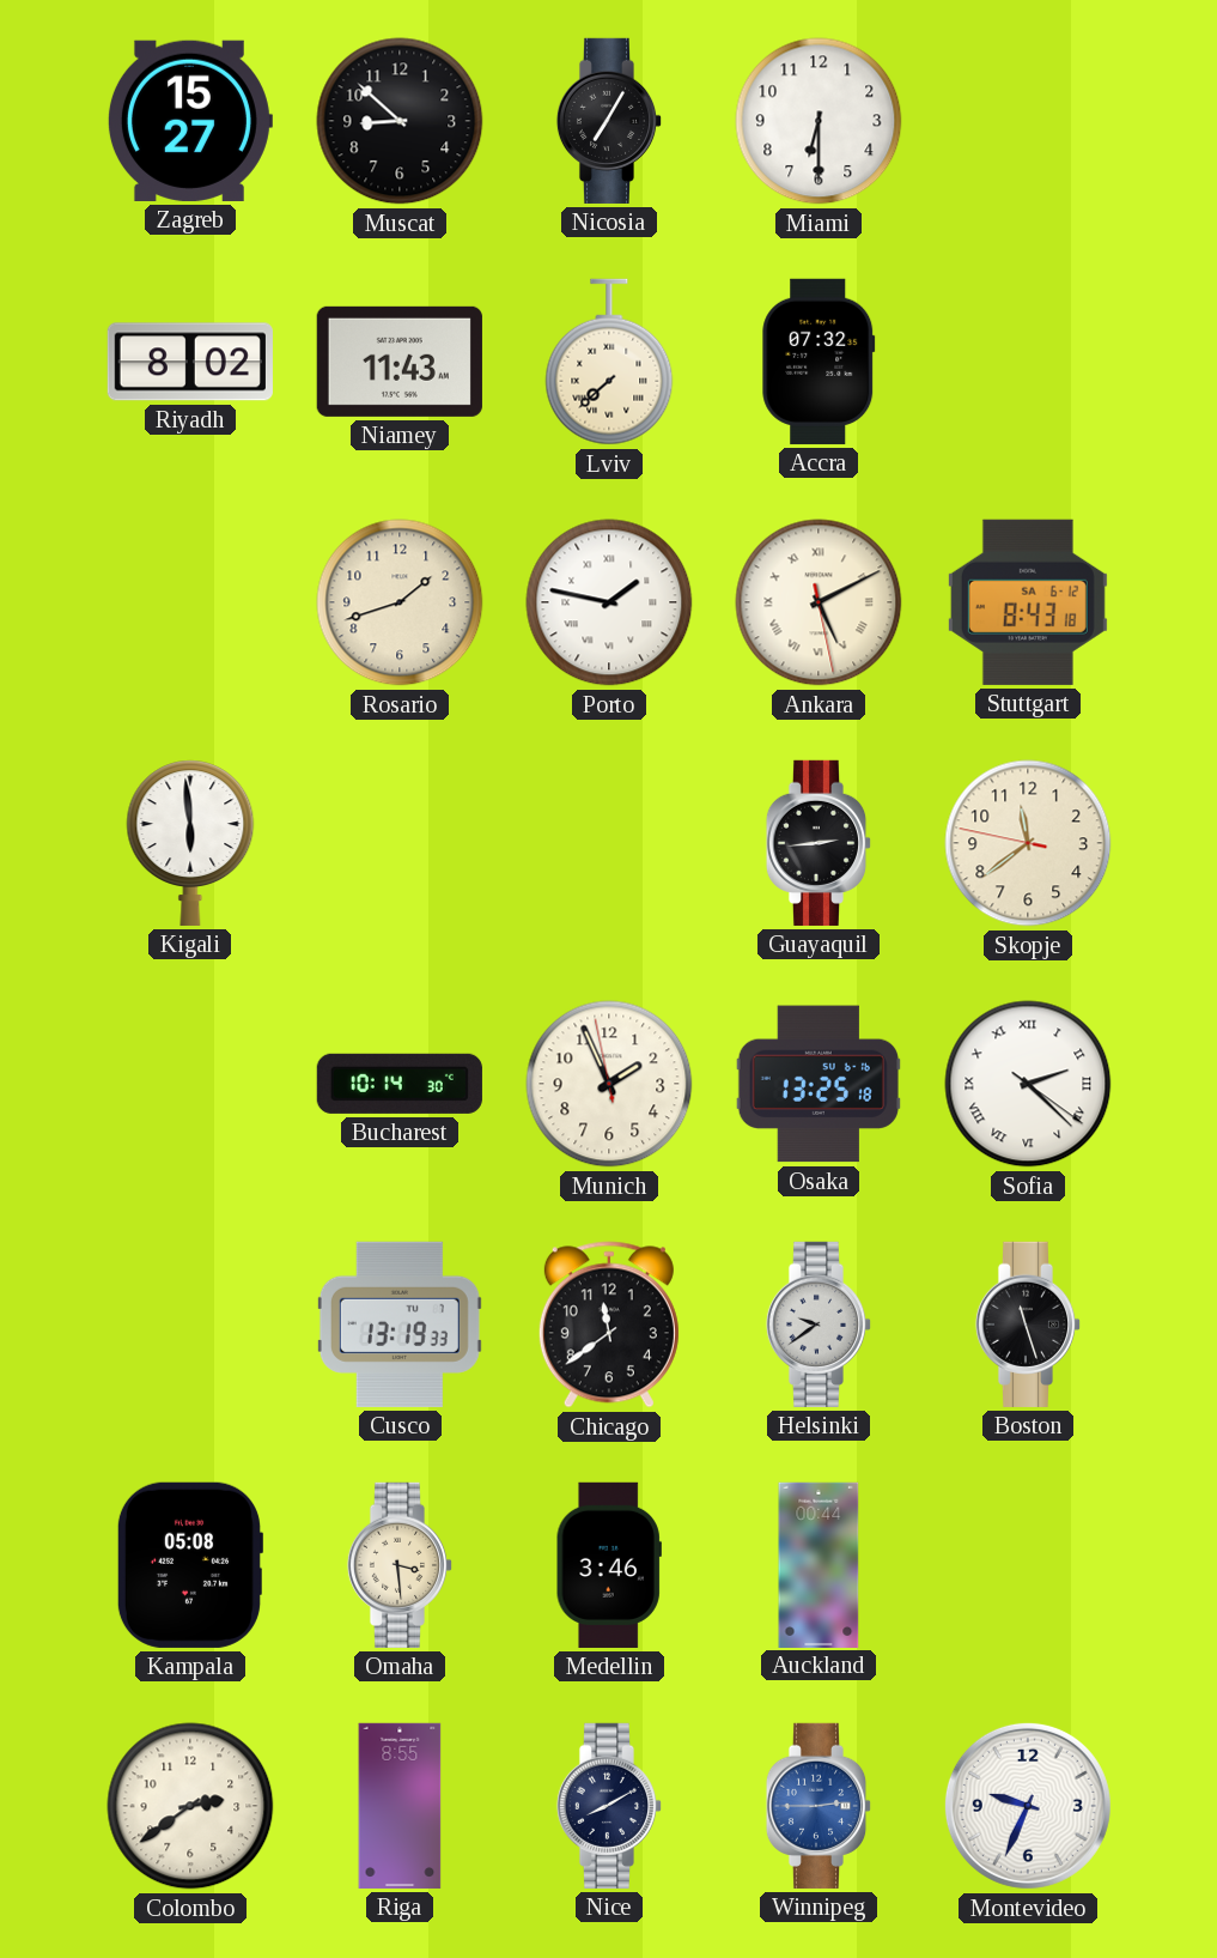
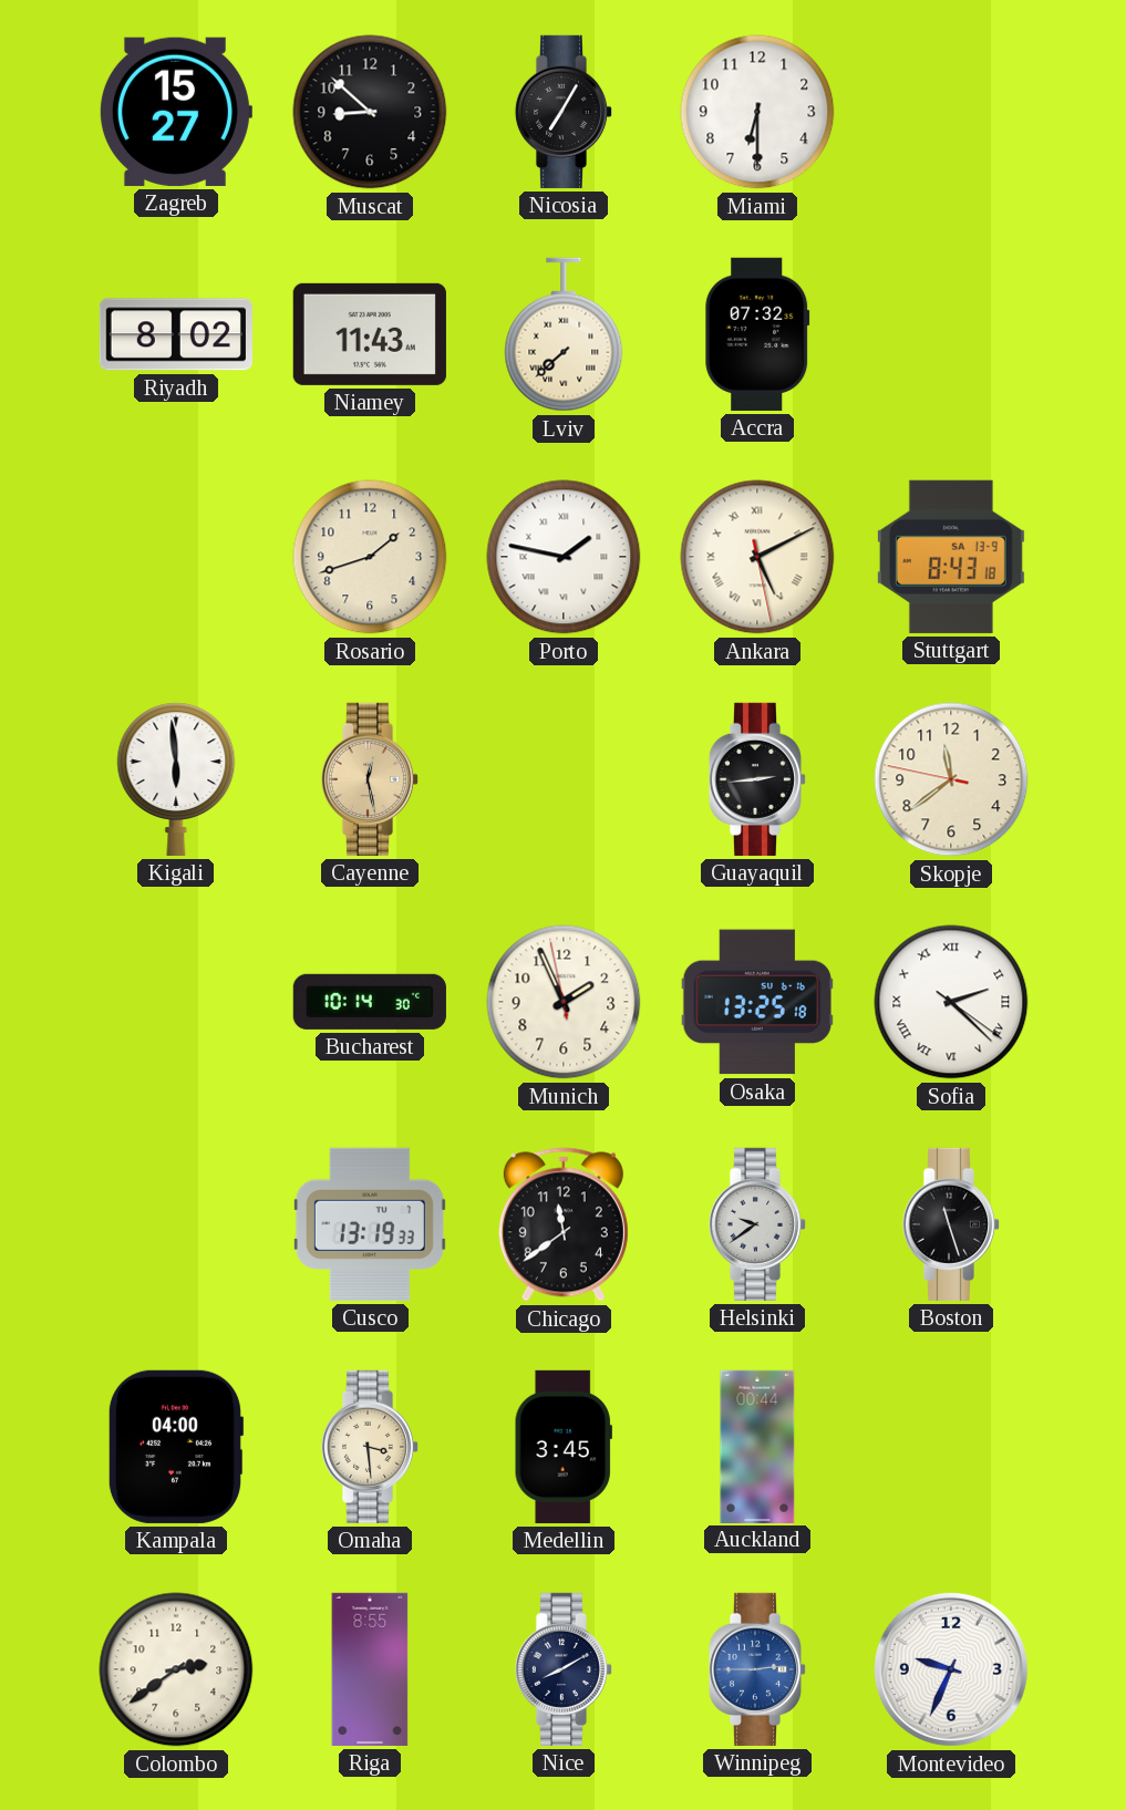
Stuttgart date: SA 6-12 -> SA 13-9
Cayenne: none -> 12:28
Kampala: 05:08 -> 04:00
Medellin: 3:46 -> 3:45
